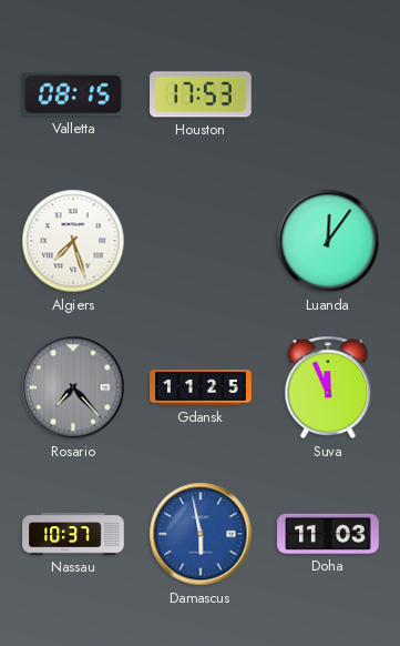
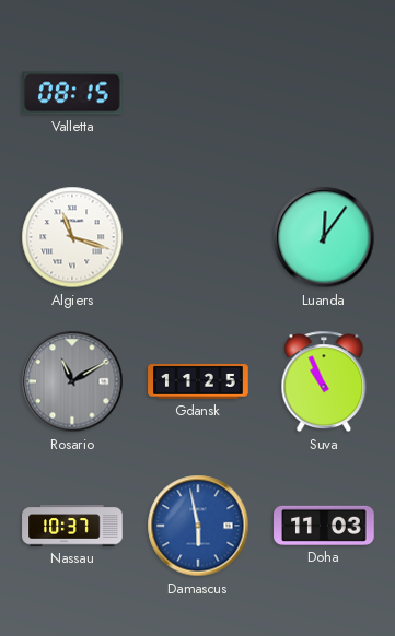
Houston: 17:53 -> none
Algiers: 7:27 -> 11:18
Rosario: 7:23 -> 11:10
Suva: 11:56 -> 10:56
